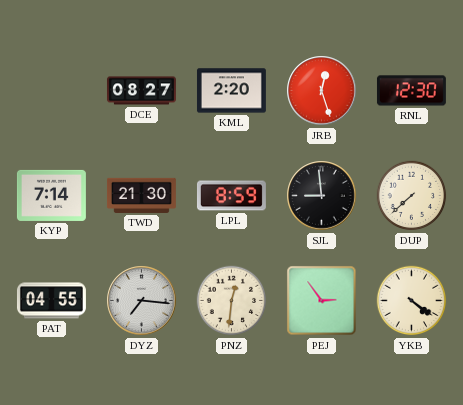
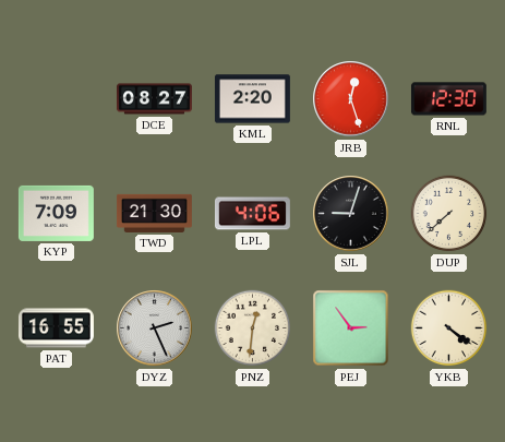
KYP: 7:14 -> 7:09
LPL: 8:59 -> 4:06
SJL: 8:59 -> 9:03
PAT: 04:55 -> 16:55
DYZ: 7:16 -> 2:26
